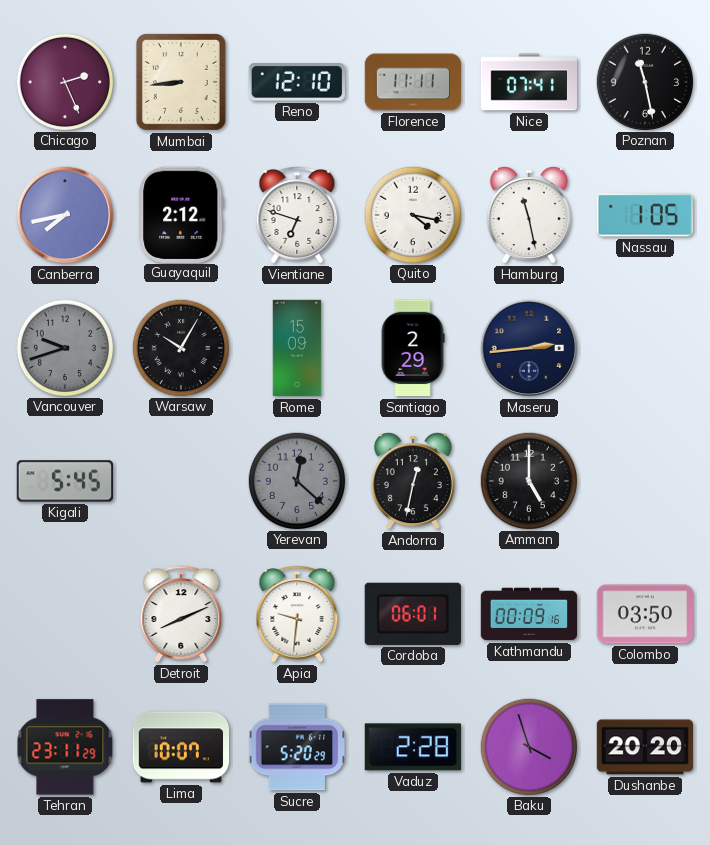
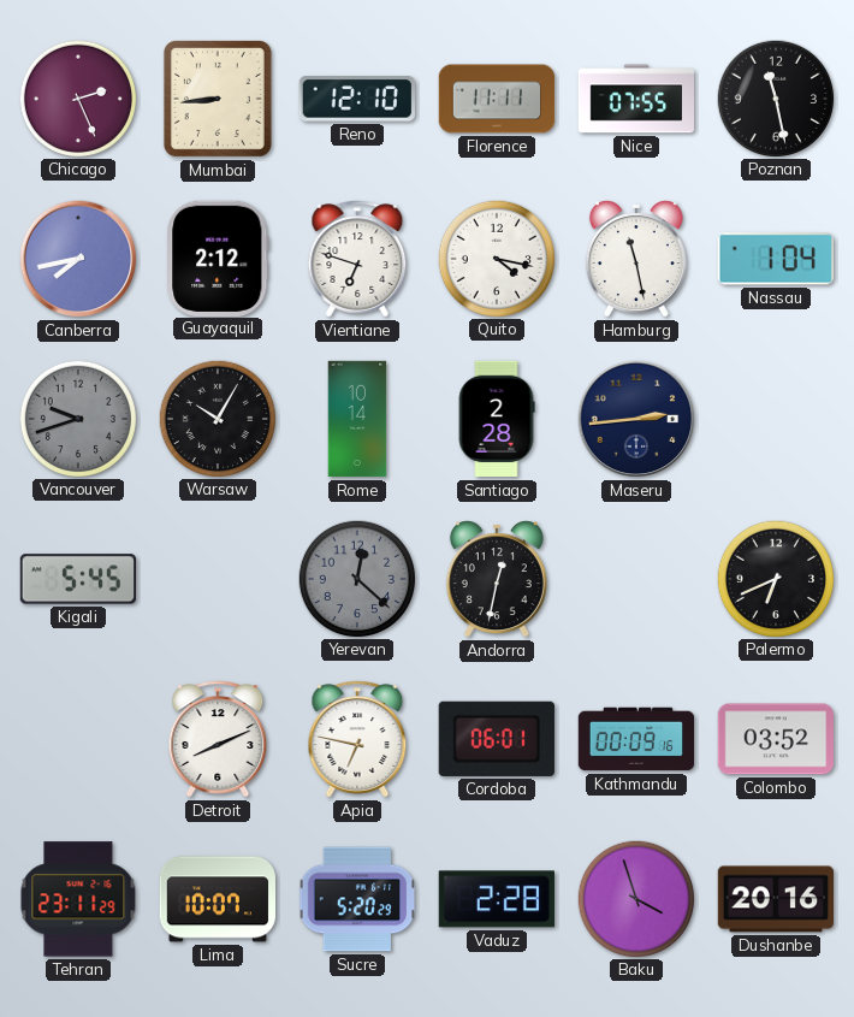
Nice: 07:41 -> 07:55
Nassau: 1:05 -> 1:04
Rome: 15:09 -> 10:14
Santiago: 2:29 -> 2:28
Amman: 5:00 -> none
Palermo: none -> 6:41
Apia: 9:31 -> 6:47
Colombo: 03:50 -> 03:52
Dushanbe: 20:20 -> 20:16
